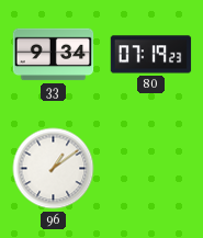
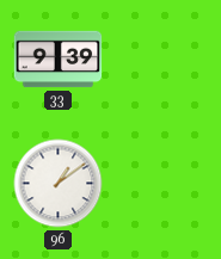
33: 9:34 -> 9:39
80: 07:19 -> none
